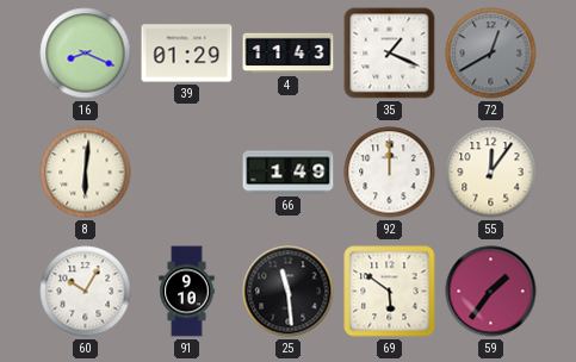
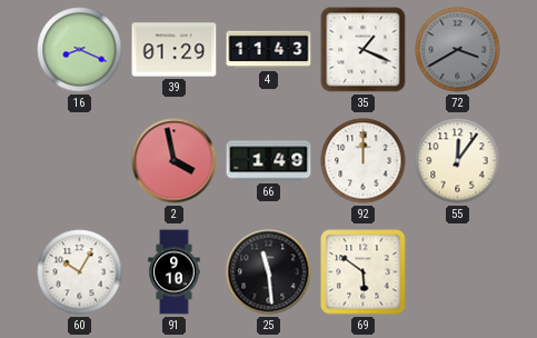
72: 12:40 -> 3:40
8: 6:01 -> none
2: none -> 3:58
59: 1:36 -> none
